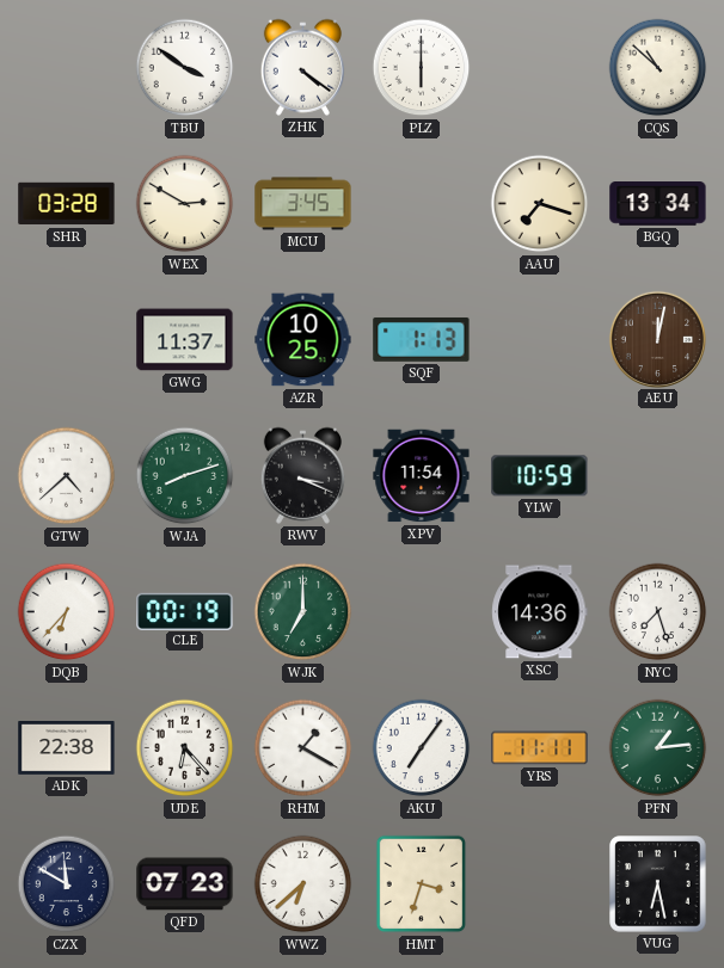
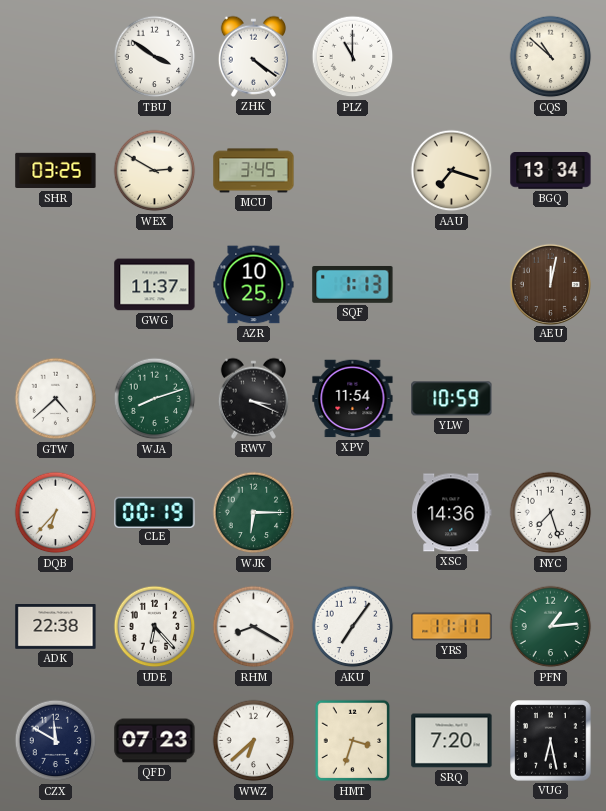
PLZ: 6:00 -> 11:00
SHR: 03:28 -> 03:25
WJK: 7:00 -> 6:15
RHM: 1:20 -> 8:20
SRQ: none -> 7:20
